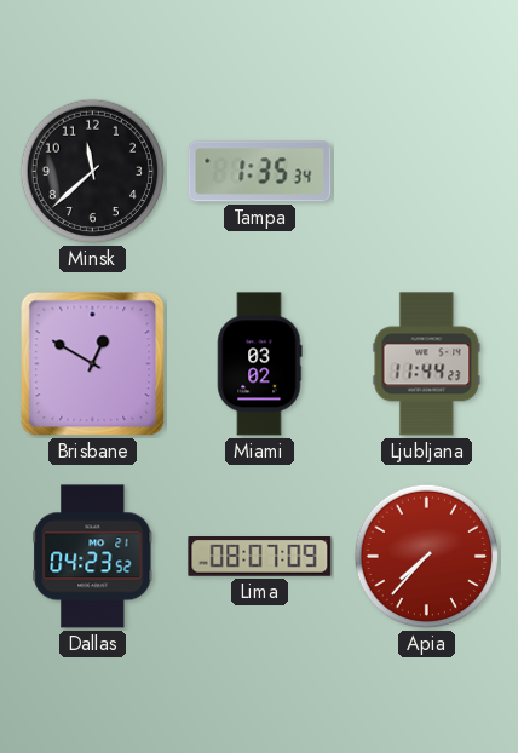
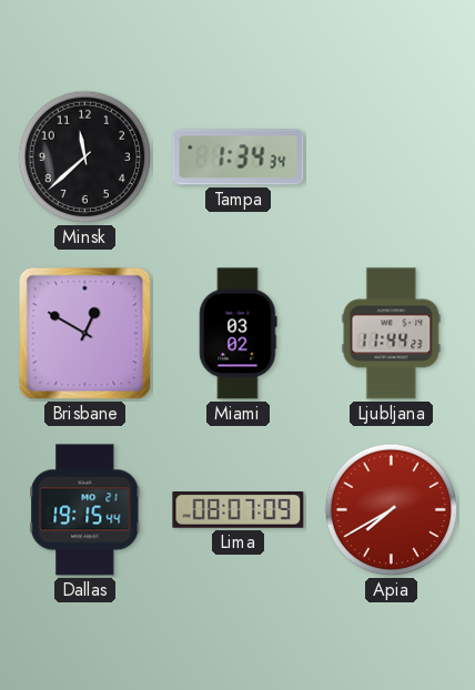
Tampa: 1:35 -> 1:34
Dallas: 04:23 -> 19:15
Apia: 7:37 -> 7:40
